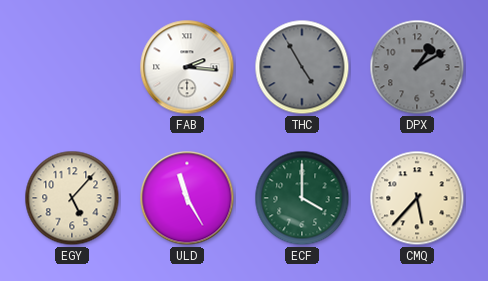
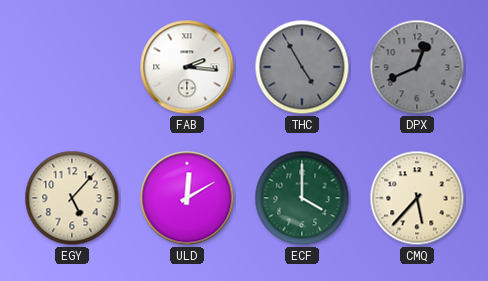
DPX: 1:10 -> 12:41
ULD: 11:25 -> 12:10
